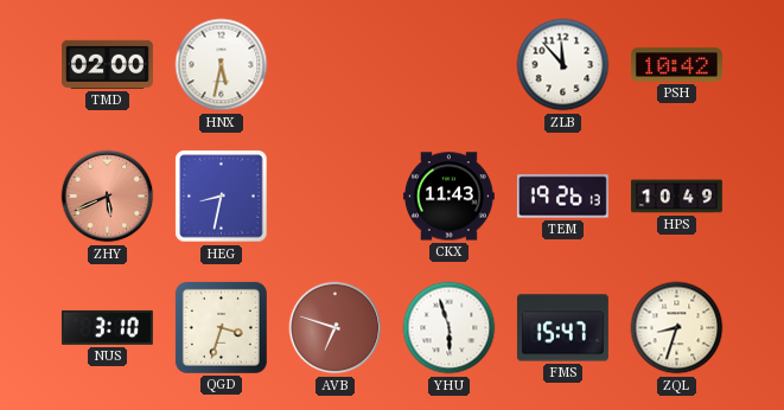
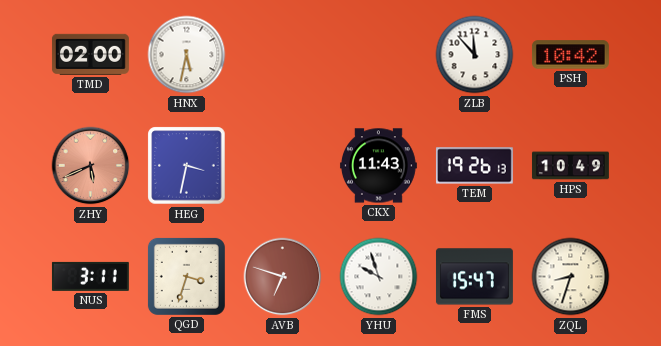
HEG: 8:32 -> 3:32
NUS: 3:10 -> 3:11
YHU: 5:57 -> 9:57
